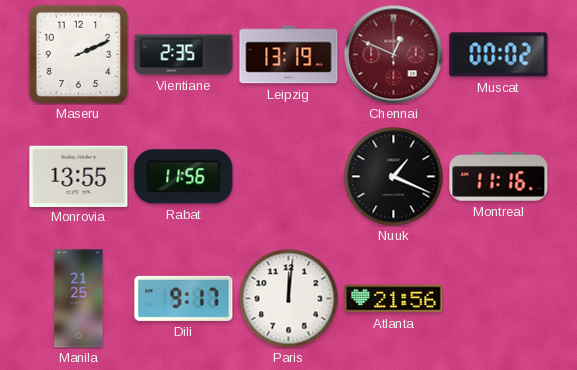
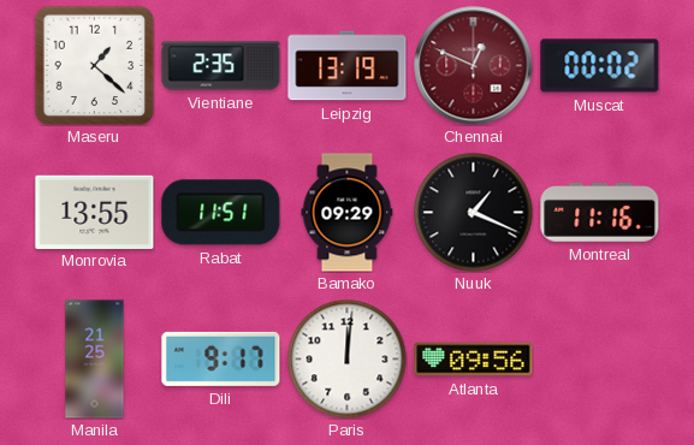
Maseru: 2:11 -> 1:22
Rabat: 11:56 -> 11:51
Bamako: none -> 09:29
Atlanta: 21:56 -> 09:56
